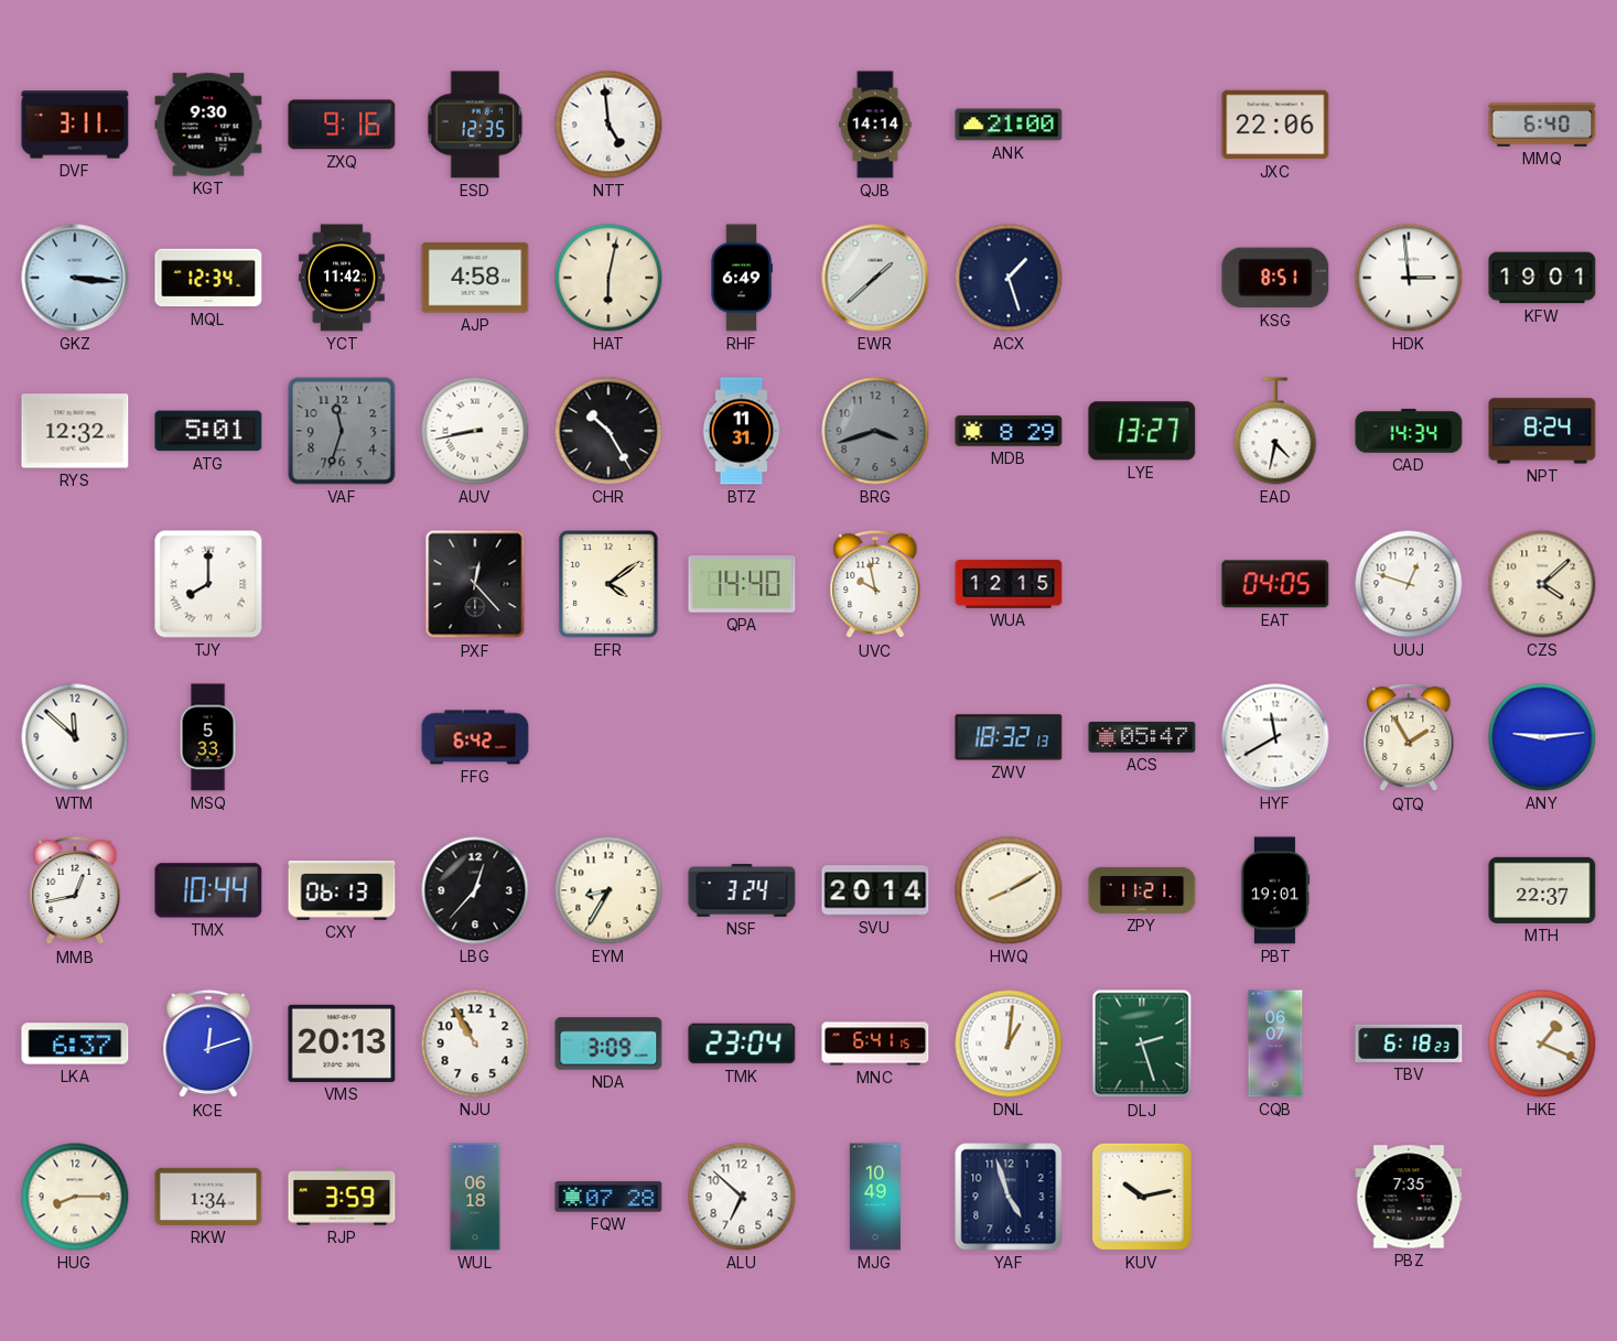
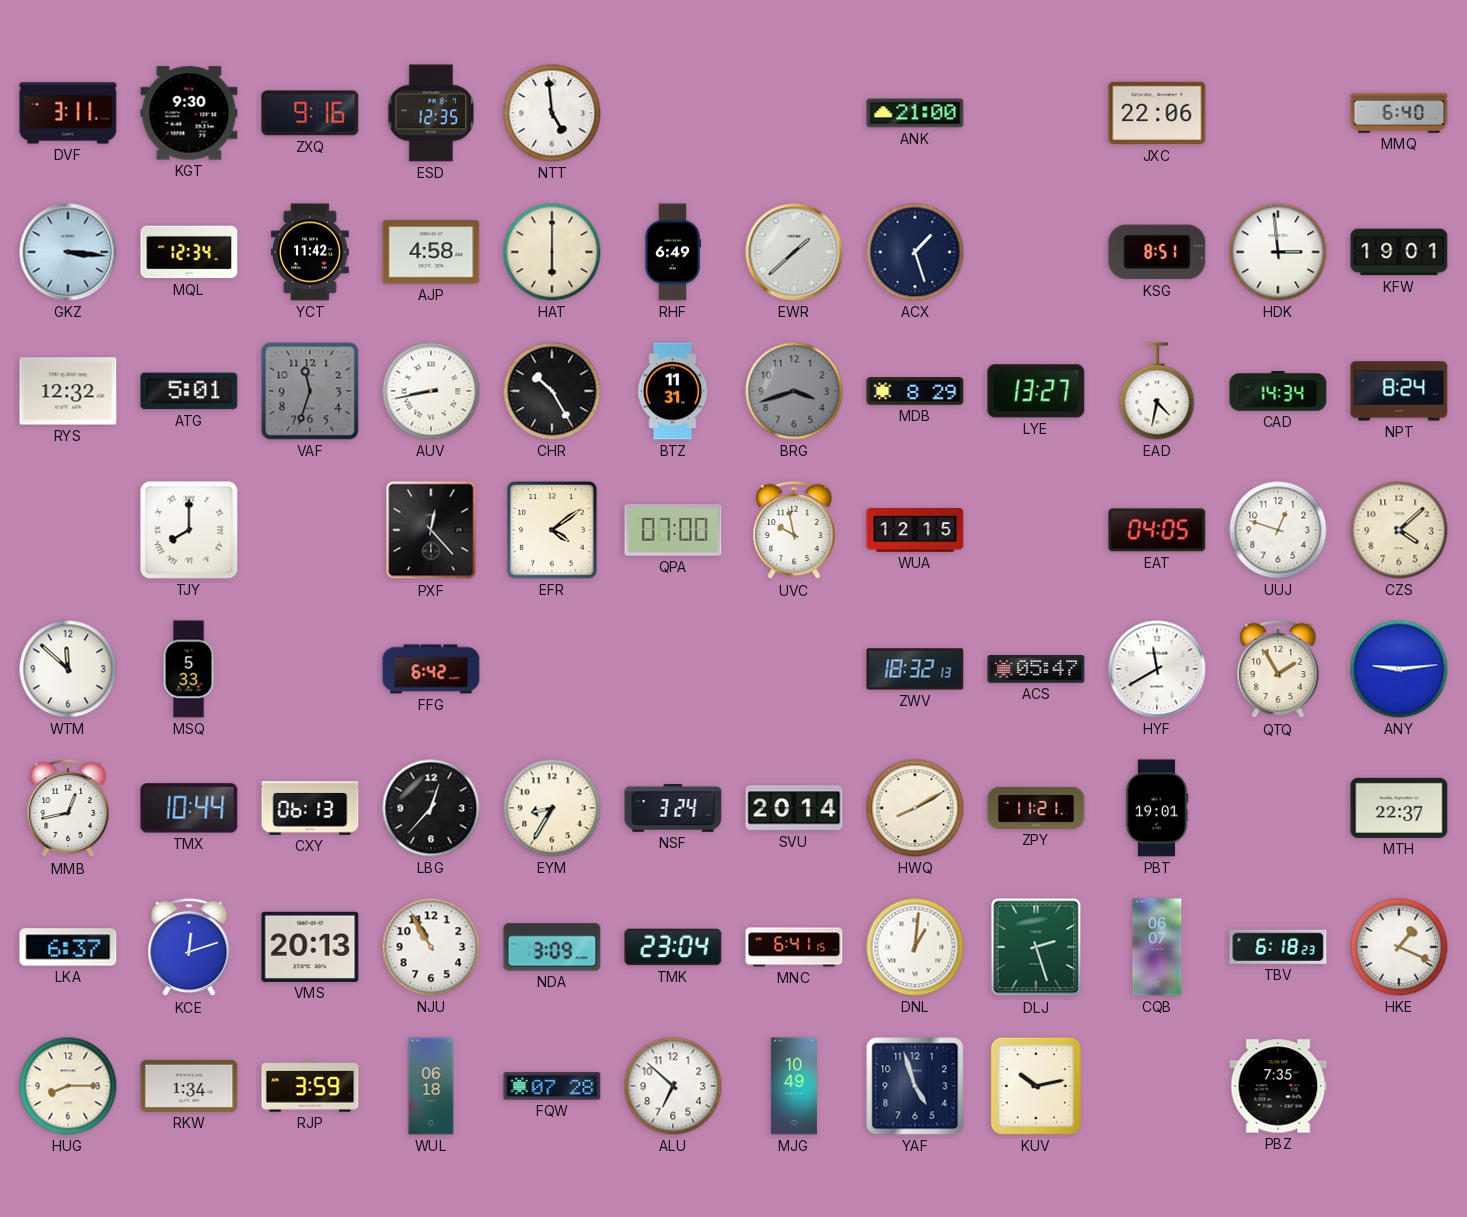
QJB: 14:14 -> none
HAT: 6:02 -> 6:00
QPA: 14:40 -> 07:00
